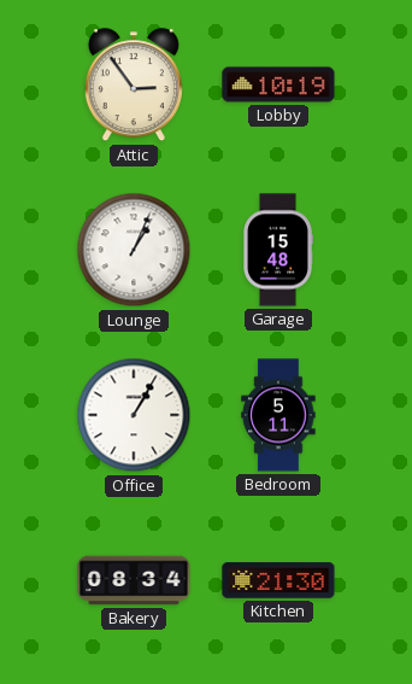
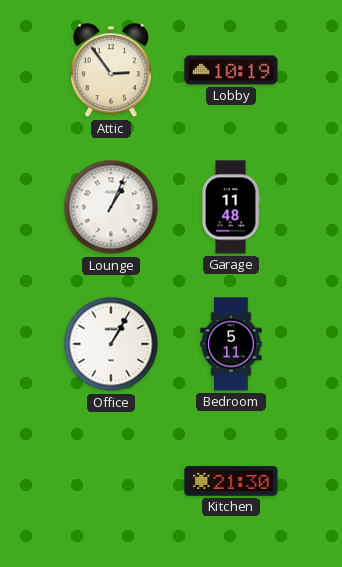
Garage: 15:48 -> 11:48
Bakery: 08:34 -> none
